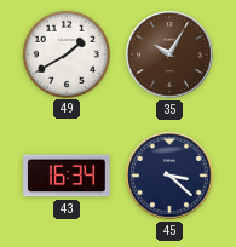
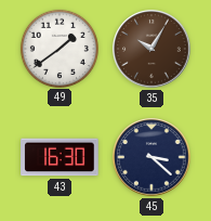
49: 1:40 -> 1:39
43: 16:34 -> 16:30
